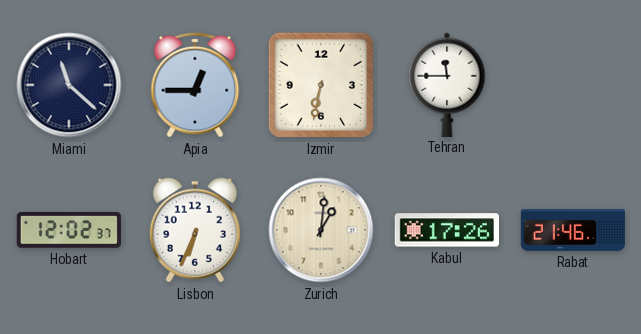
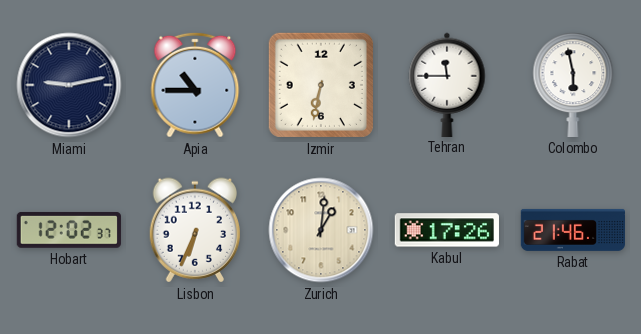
Miami: 11:22 -> 9:13
Apia: 12:45 -> 10:45
Colombo: none -> 5:58
